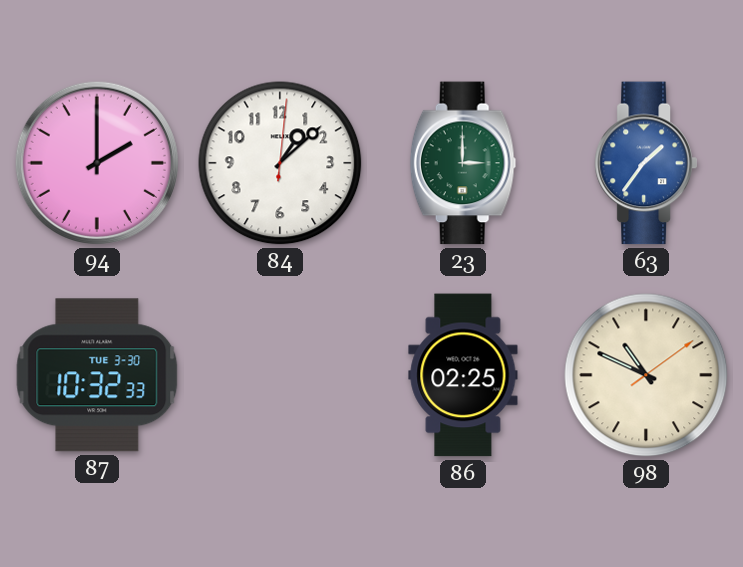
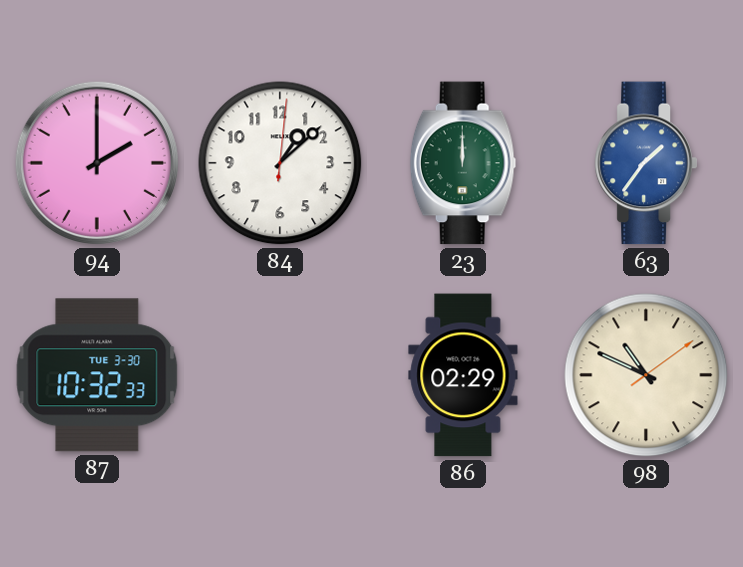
23: 3:00 -> 12:00
86: 02:25 -> 02:29
